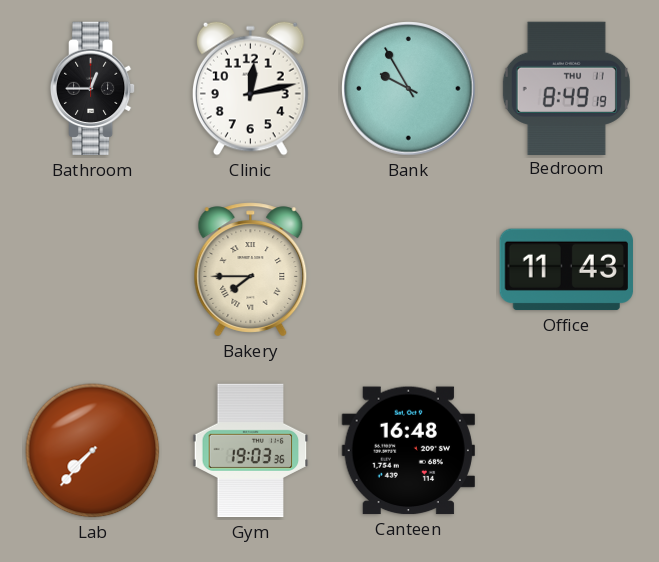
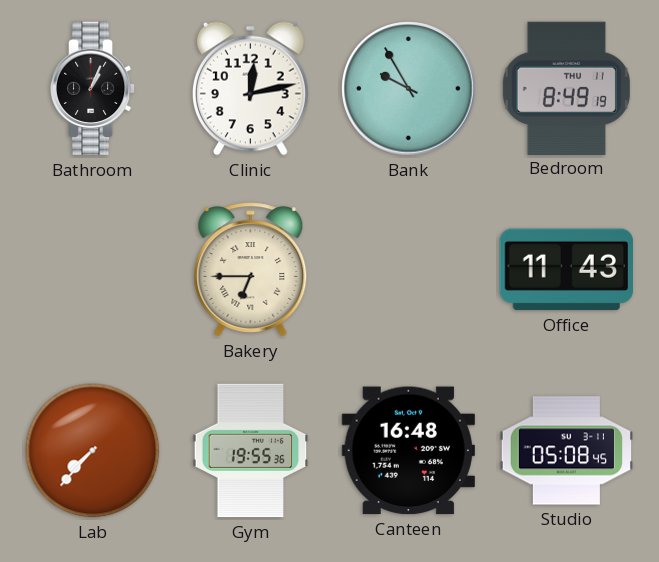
Bathroom: 12:45 -> 1:04
Bakery: 7:45 -> 6:45
Gym: 19:03 -> 19:55
Studio: none -> 05:08
